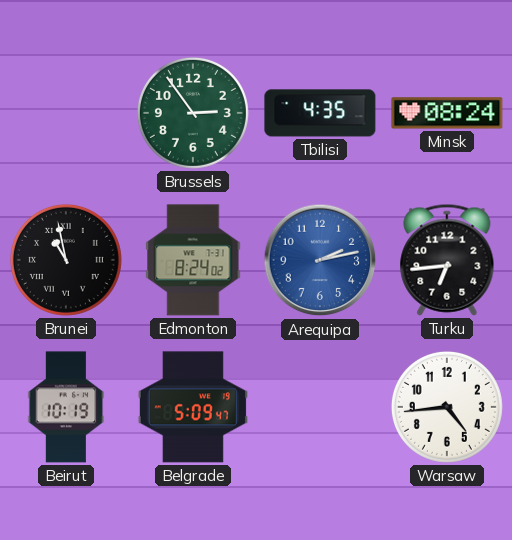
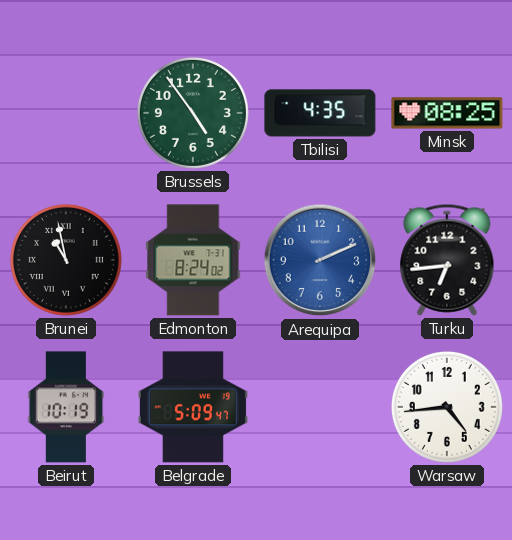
Brussels: 2:54 -> 4:54
Minsk: 08:24 -> 08:25
Arequipa: 2:13 -> 2:11
